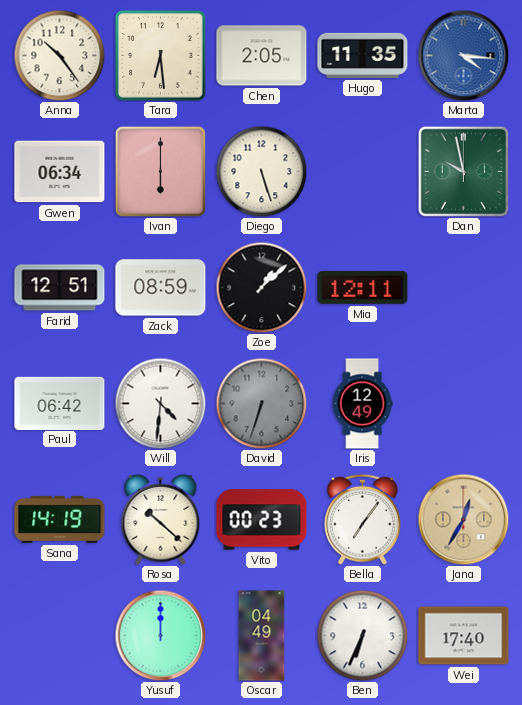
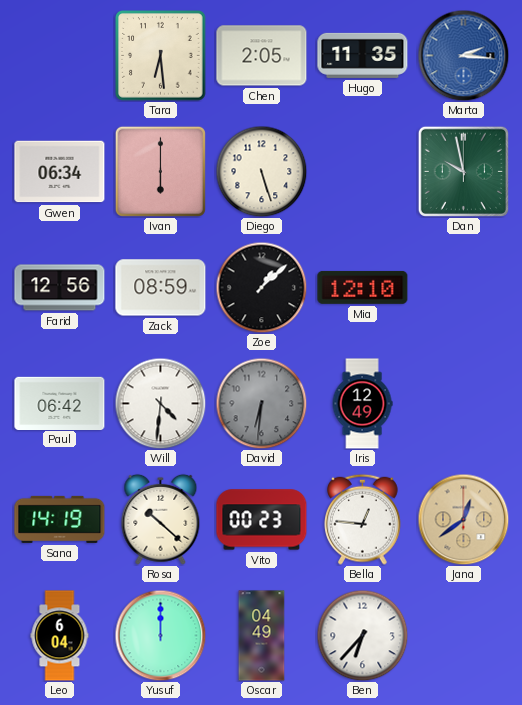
Anna: 10:24 -> none
Marta: 4:16 -> 2:16
Farid: 12:51 -> 12:56
Mia: 12:11 -> 12:10
David: 6:33 -> 6:31
Bella: 7:06 -> 12:46
Jana: 12:35 -> 12:39
Leo: none -> 6:04
Ben: 6:34 -> 6:37
Wei: 17:40 -> none
